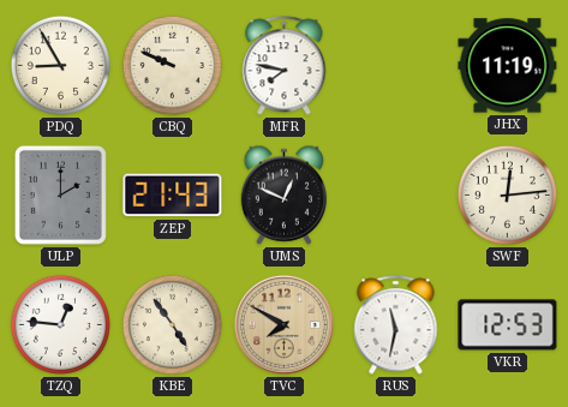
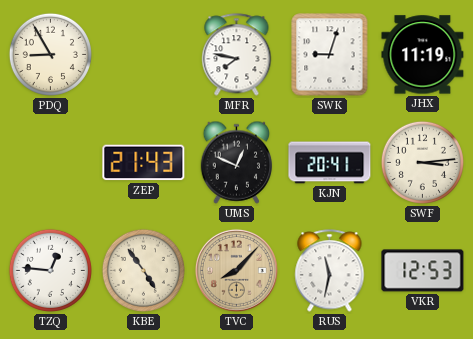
CBQ: 9:49 -> none
SWK: none -> 9:03
ULP: 2:00 -> none
KJN: none -> 20:41
SWF: 12:14 -> 3:14
TVC: 7:50 -> 8:07
